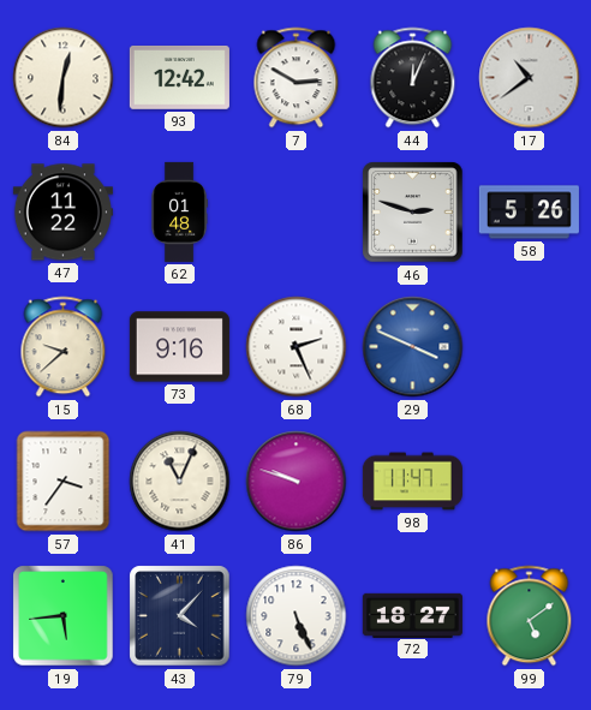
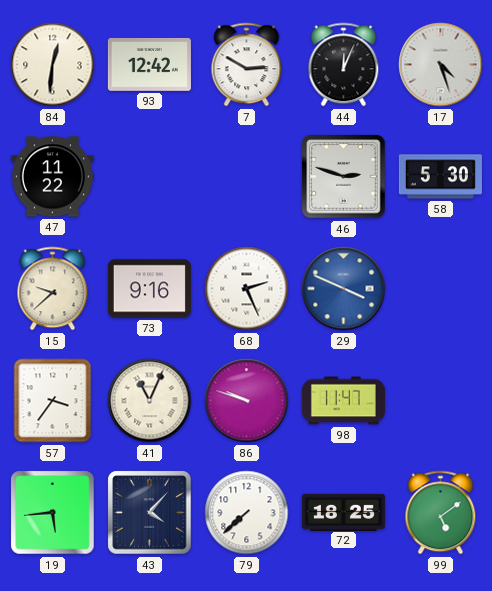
17: 10:39 -> 4:27
62: 01:48 -> none
58: 5:26 -> 5:30
79: 5:26 -> 7:38
72: 18:27 -> 18:25
